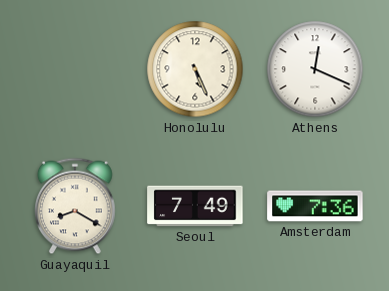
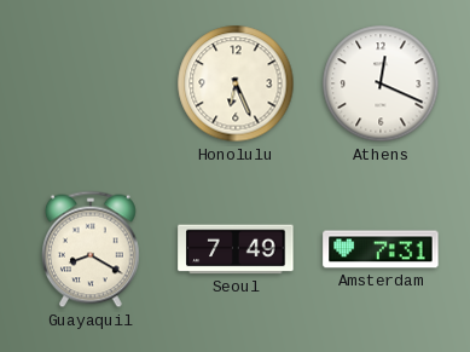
Honolulu: 5:26 -> 6:26
Amsterdam: 7:36 -> 7:31
